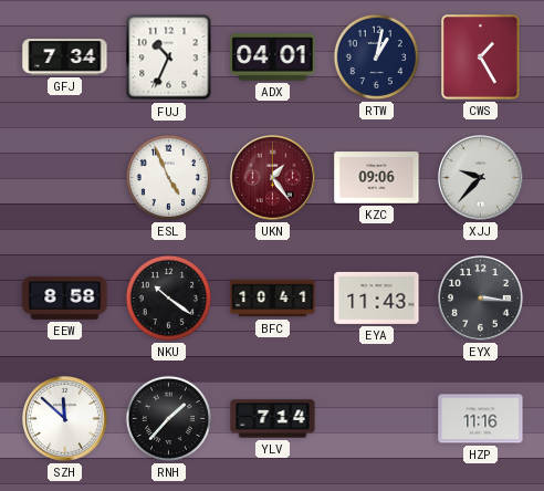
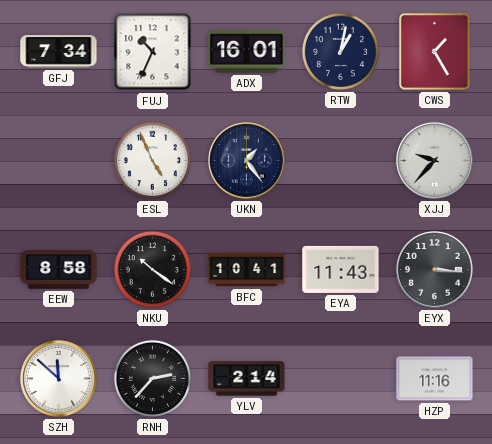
ADX: 04:01 -> 16:01
UKN dial: burgundy -> navy
KZC: 09:06 -> none
RNH: 1:37 -> 2:37
YLV: 7:14 -> 2:14
